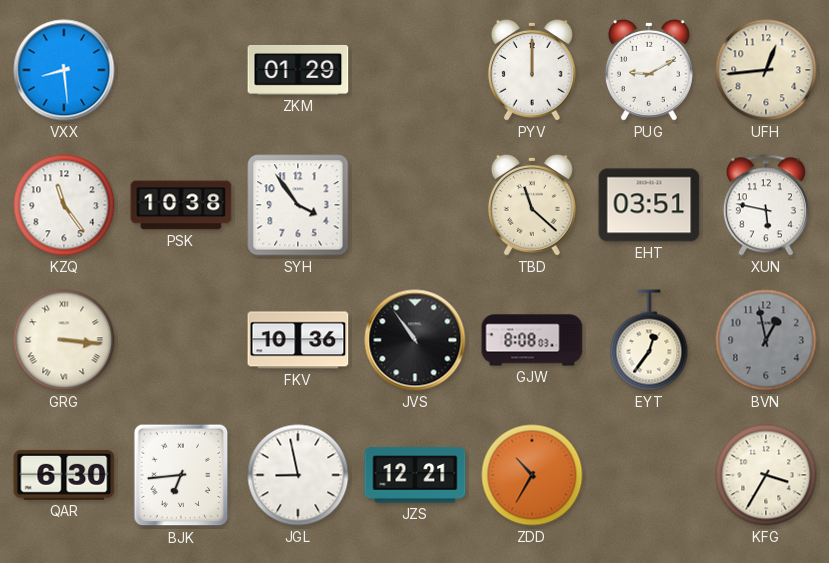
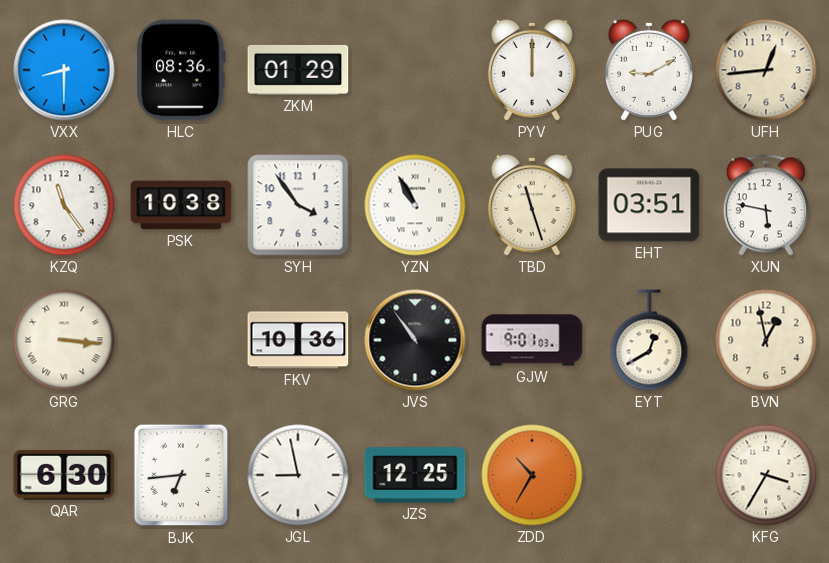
VXX: 8:29 -> 8:30
HLC: none -> 08:36
YZN: none -> 10:55
TBD: 11:22 -> 11:27
GJW: 8:08 -> 9:01
EYT: 12:36 -> 12:40
BVN dial: grey -> cream
JZS: 12:21 -> 12:25
